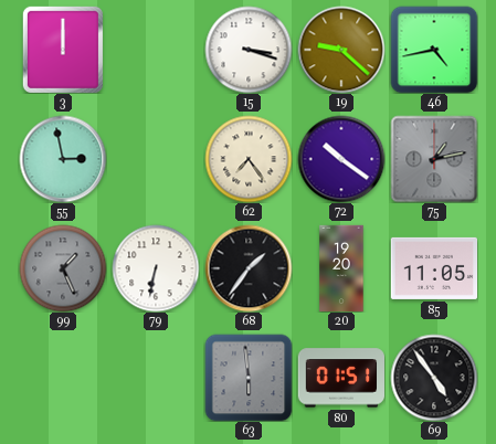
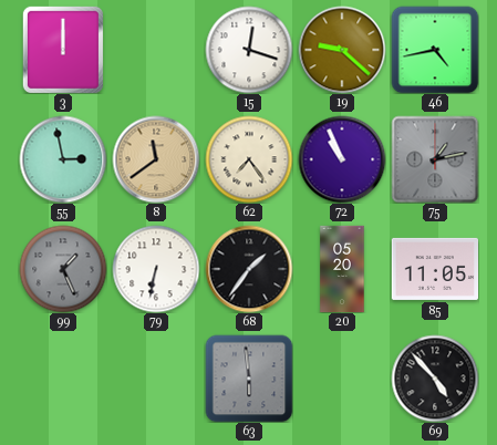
15: 3:18 -> 12:18
8: none -> 11:39
72: 10:21 -> 10:56
20: 19:20 -> 05:20
80: 01:51 -> none
69: 4:54 -> 4:53
